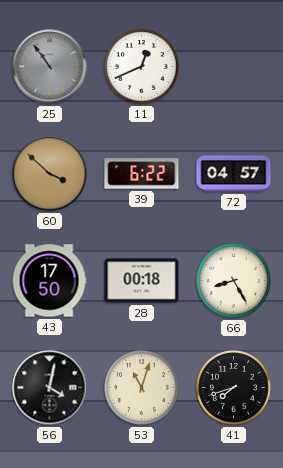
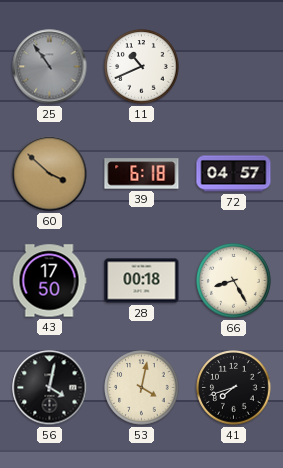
11: 12:41 -> 10:41
39: 6:22 -> 6:18
53: 11:03 -> 4:02
